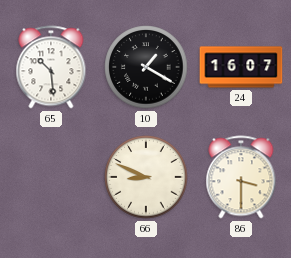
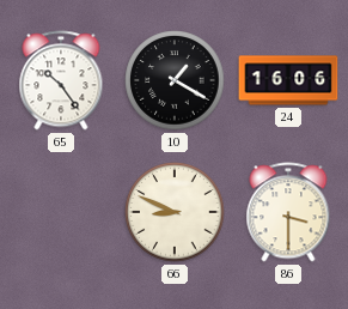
65: 10:29 -> 10:24
24: 16:07 -> 16:06
